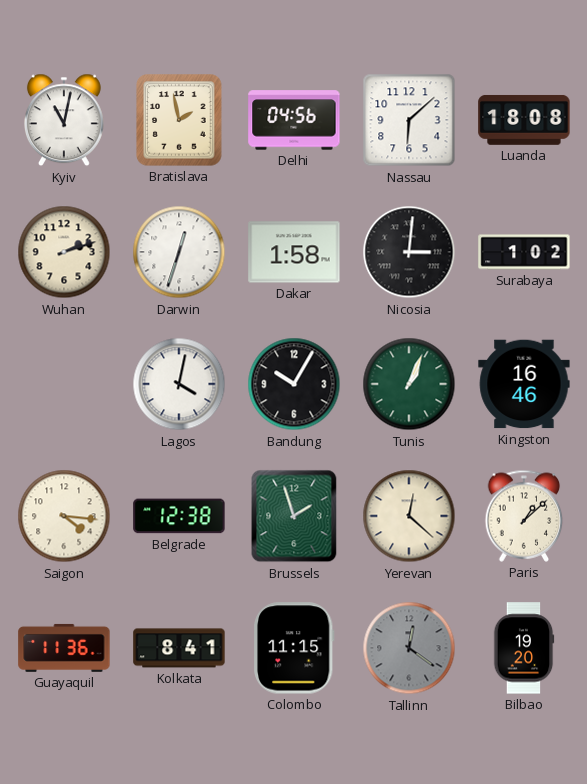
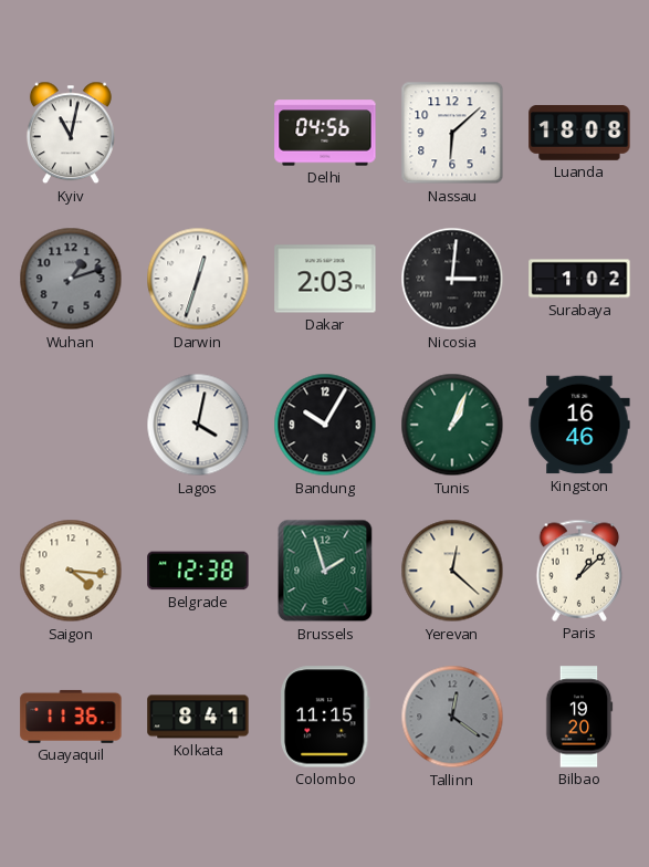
Bratislava: 1:58 -> none
Wuhan: 2:12 -> 1:12
Wuhan dial: cream -> grey
Dakar: 1:58 -> 2:03
